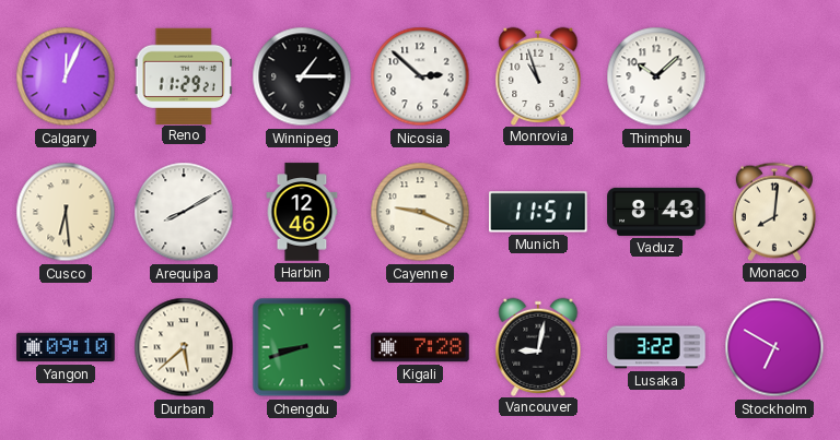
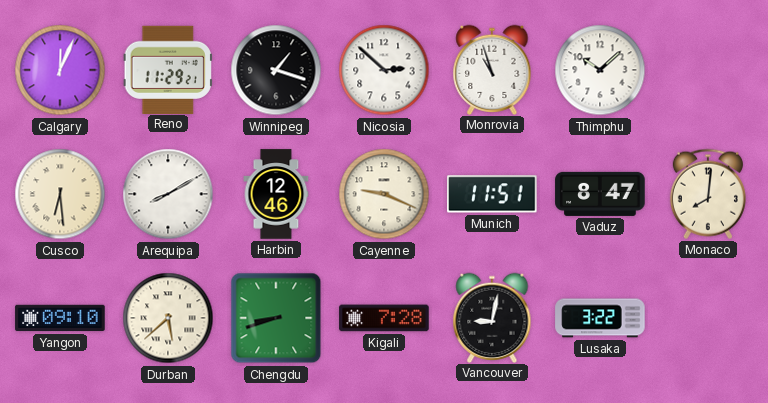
Winnipeg: 1:15 -> 1:18
Vaduz: 8:43 -> 8:47
Stockholm: 6:50 -> none
